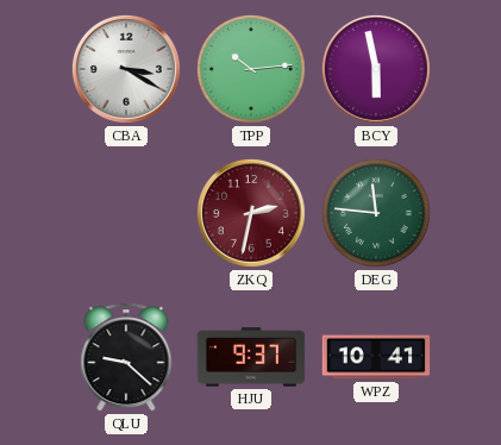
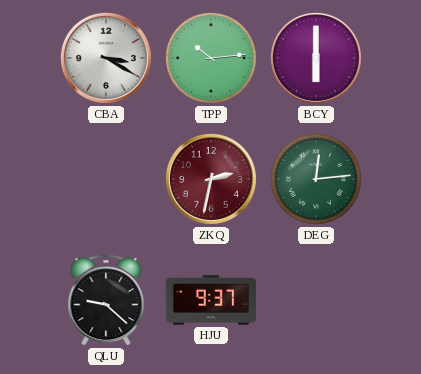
BCY: 5:58 -> 6:00
DEG: 11:46 -> 12:14
WPZ: 10:41 -> none
